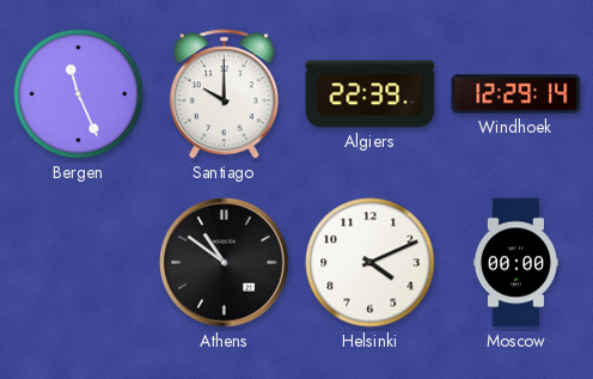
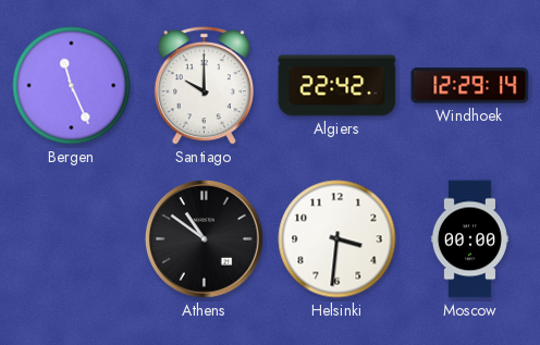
Algiers: 22:39 -> 22:42
Helsinki: 4:11 -> 3:31
